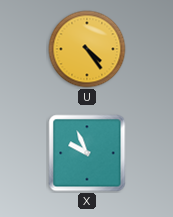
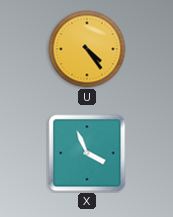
X: 9:56 -> 3:56
